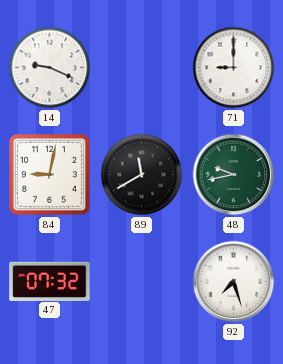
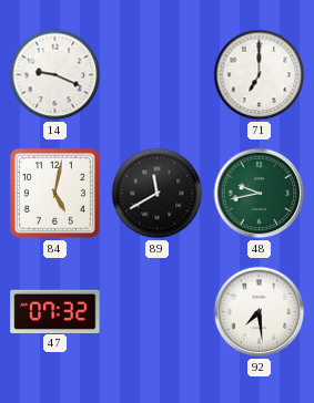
71: 9:00 -> 7:00
84: 9:02 -> 5:02
92: 7:27 -> 7:29
